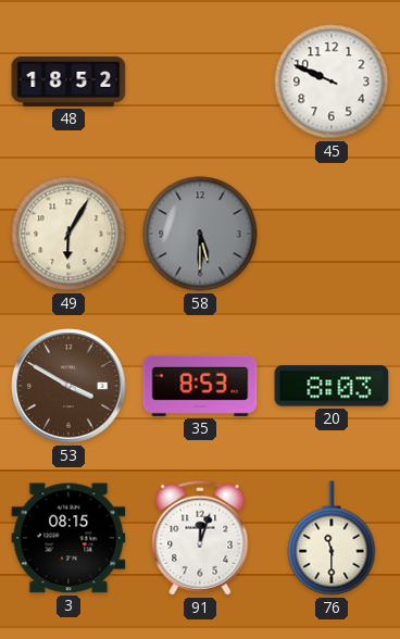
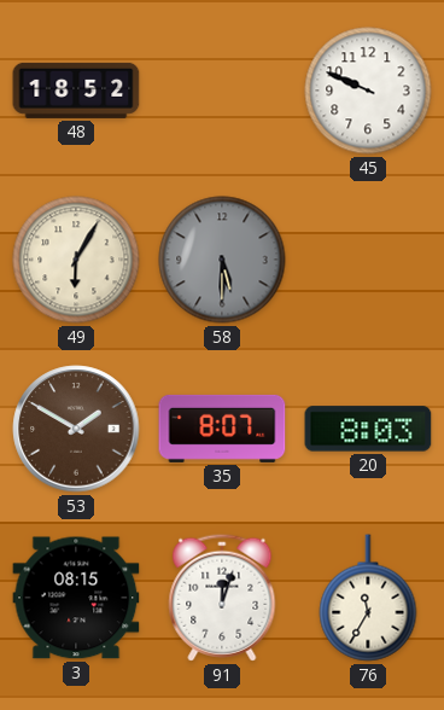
53: 3:50 -> 1:50
35: 8:53 -> 8:07
76: 11:30 -> 11:35
